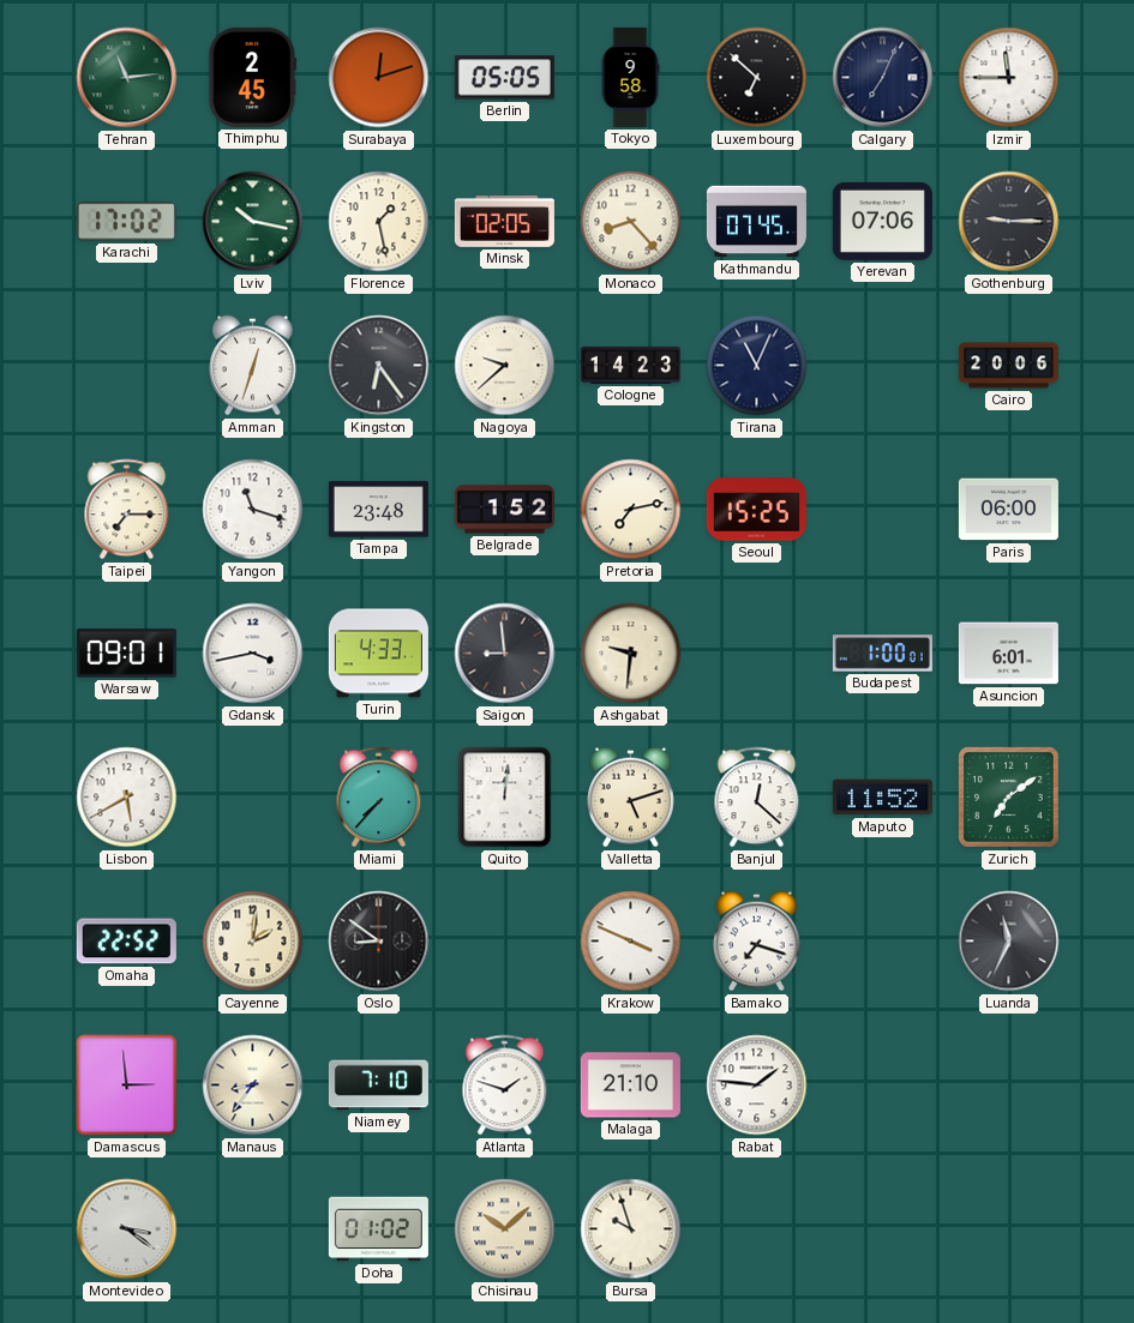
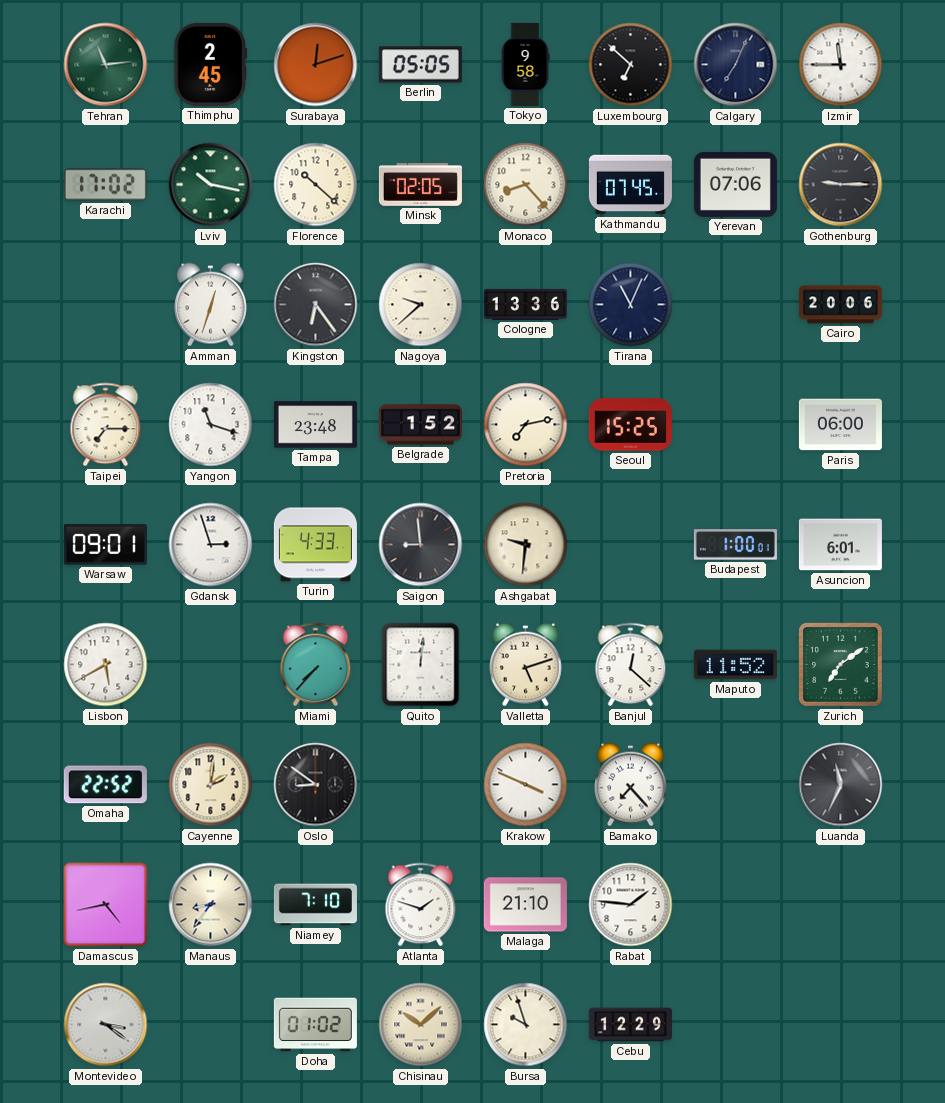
Florence: 1:28 -> 10:22
Cologne: 14:23 -> 13:36
Gdansk: 3:43 -> 2:57
Bamako: 7:18 -> 7:23
Damascus: 2:59 -> 4:43
Cebu: none -> 12:29
